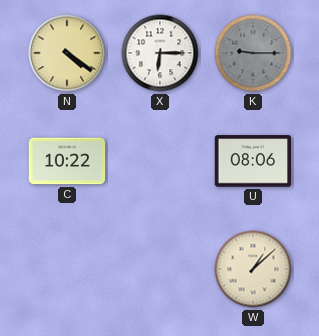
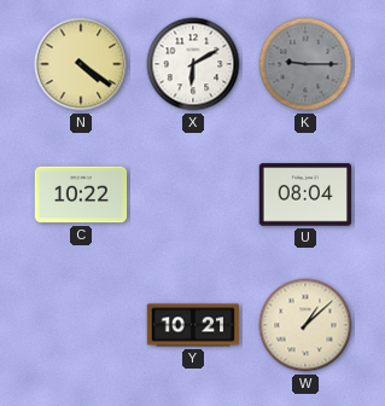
X: 6:15 -> 6:10
U: 08:06 -> 08:04
Y: none -> 10:21
